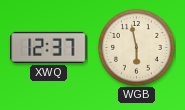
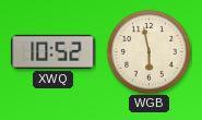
XWQ: 12:37 -> 10:52
